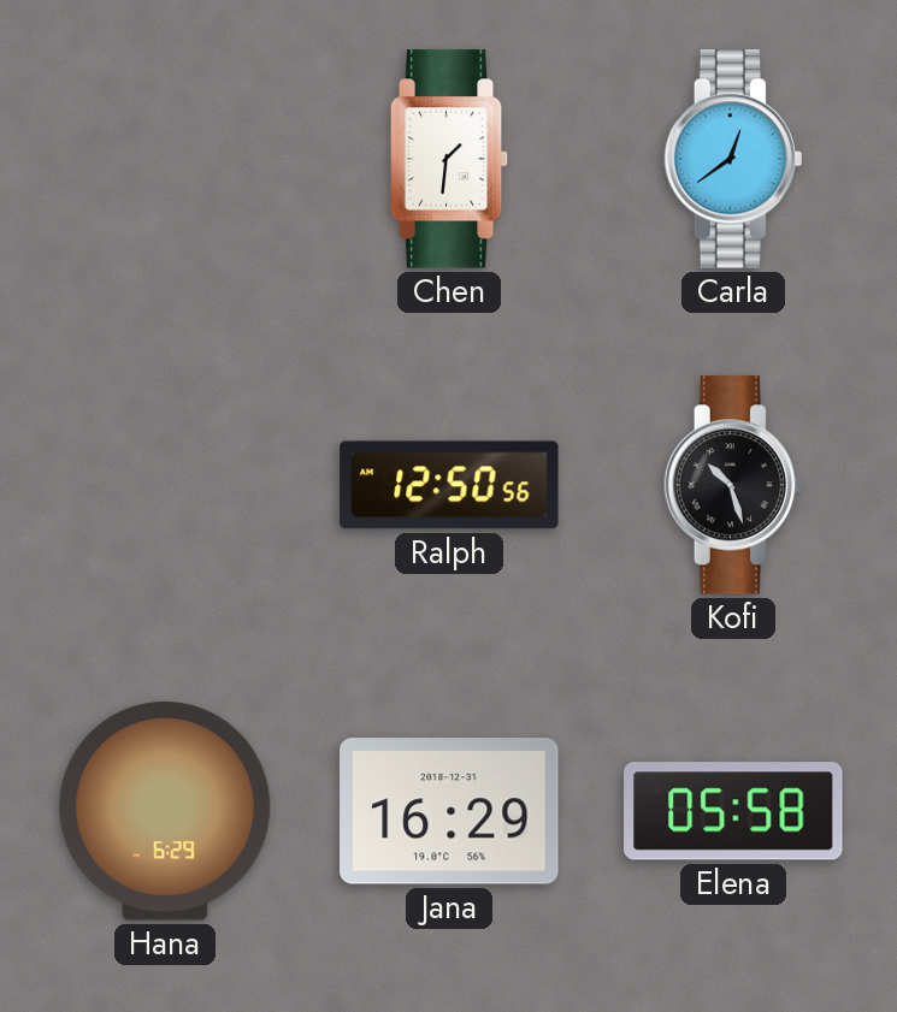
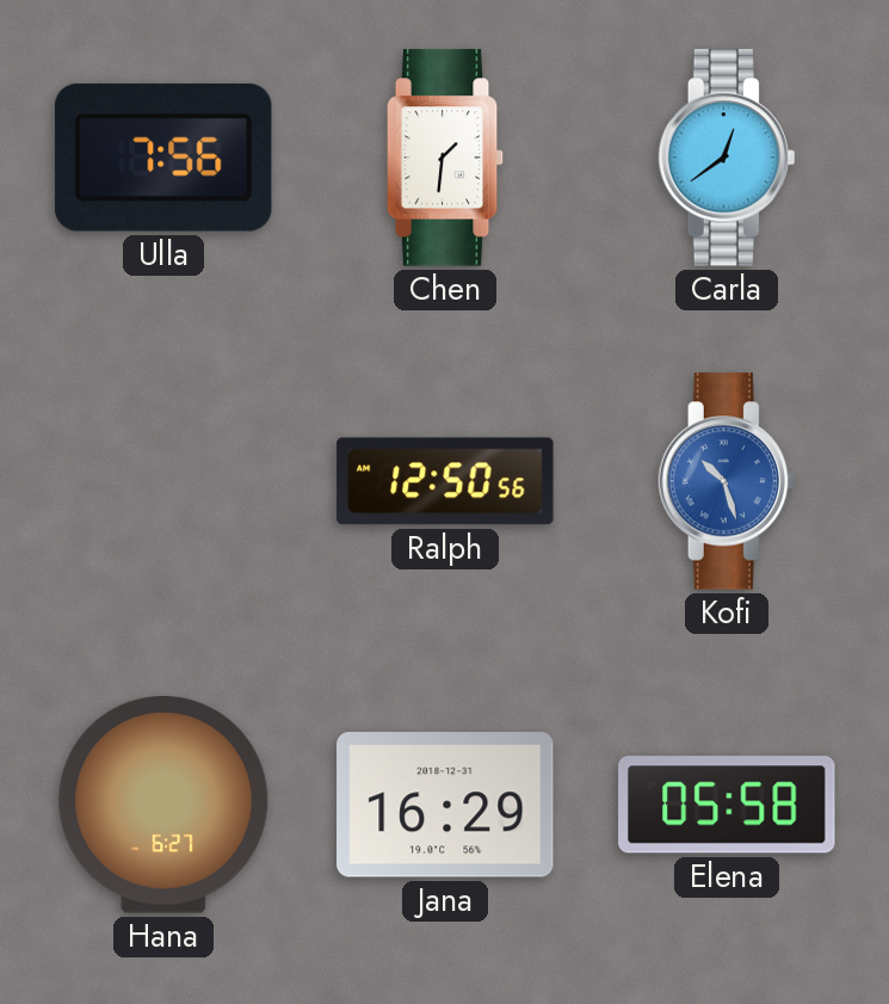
Ulla: none -> 7:56
Kofi dial: black -> blue
Hana: 6:29 -> 6:27
